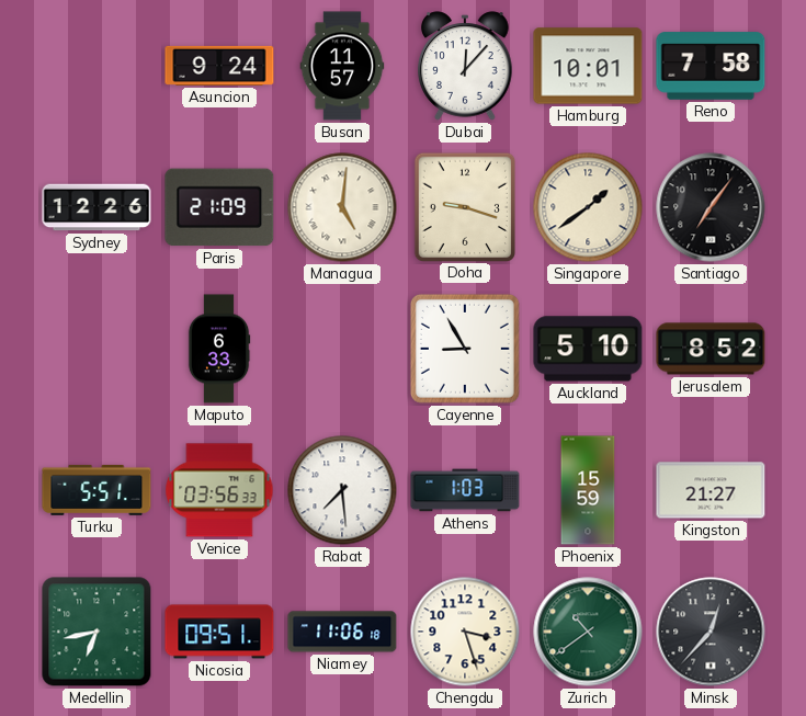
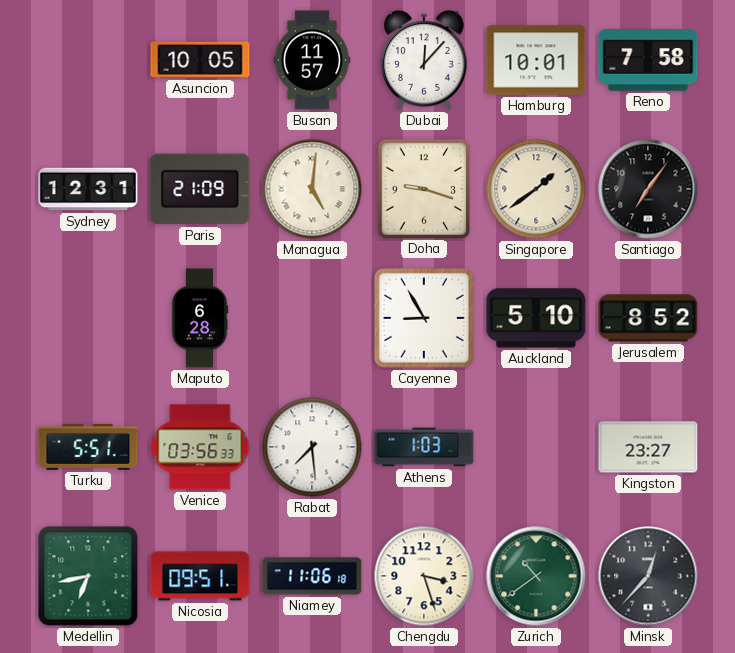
Asuncion: 9:24 -> 10:05
Sydney: 12:26 -> 12:31
Maputo: 6:33 -> 6:28
Phoenix: 15:59 -> none
Kingston: 21:27 -> 23:27
